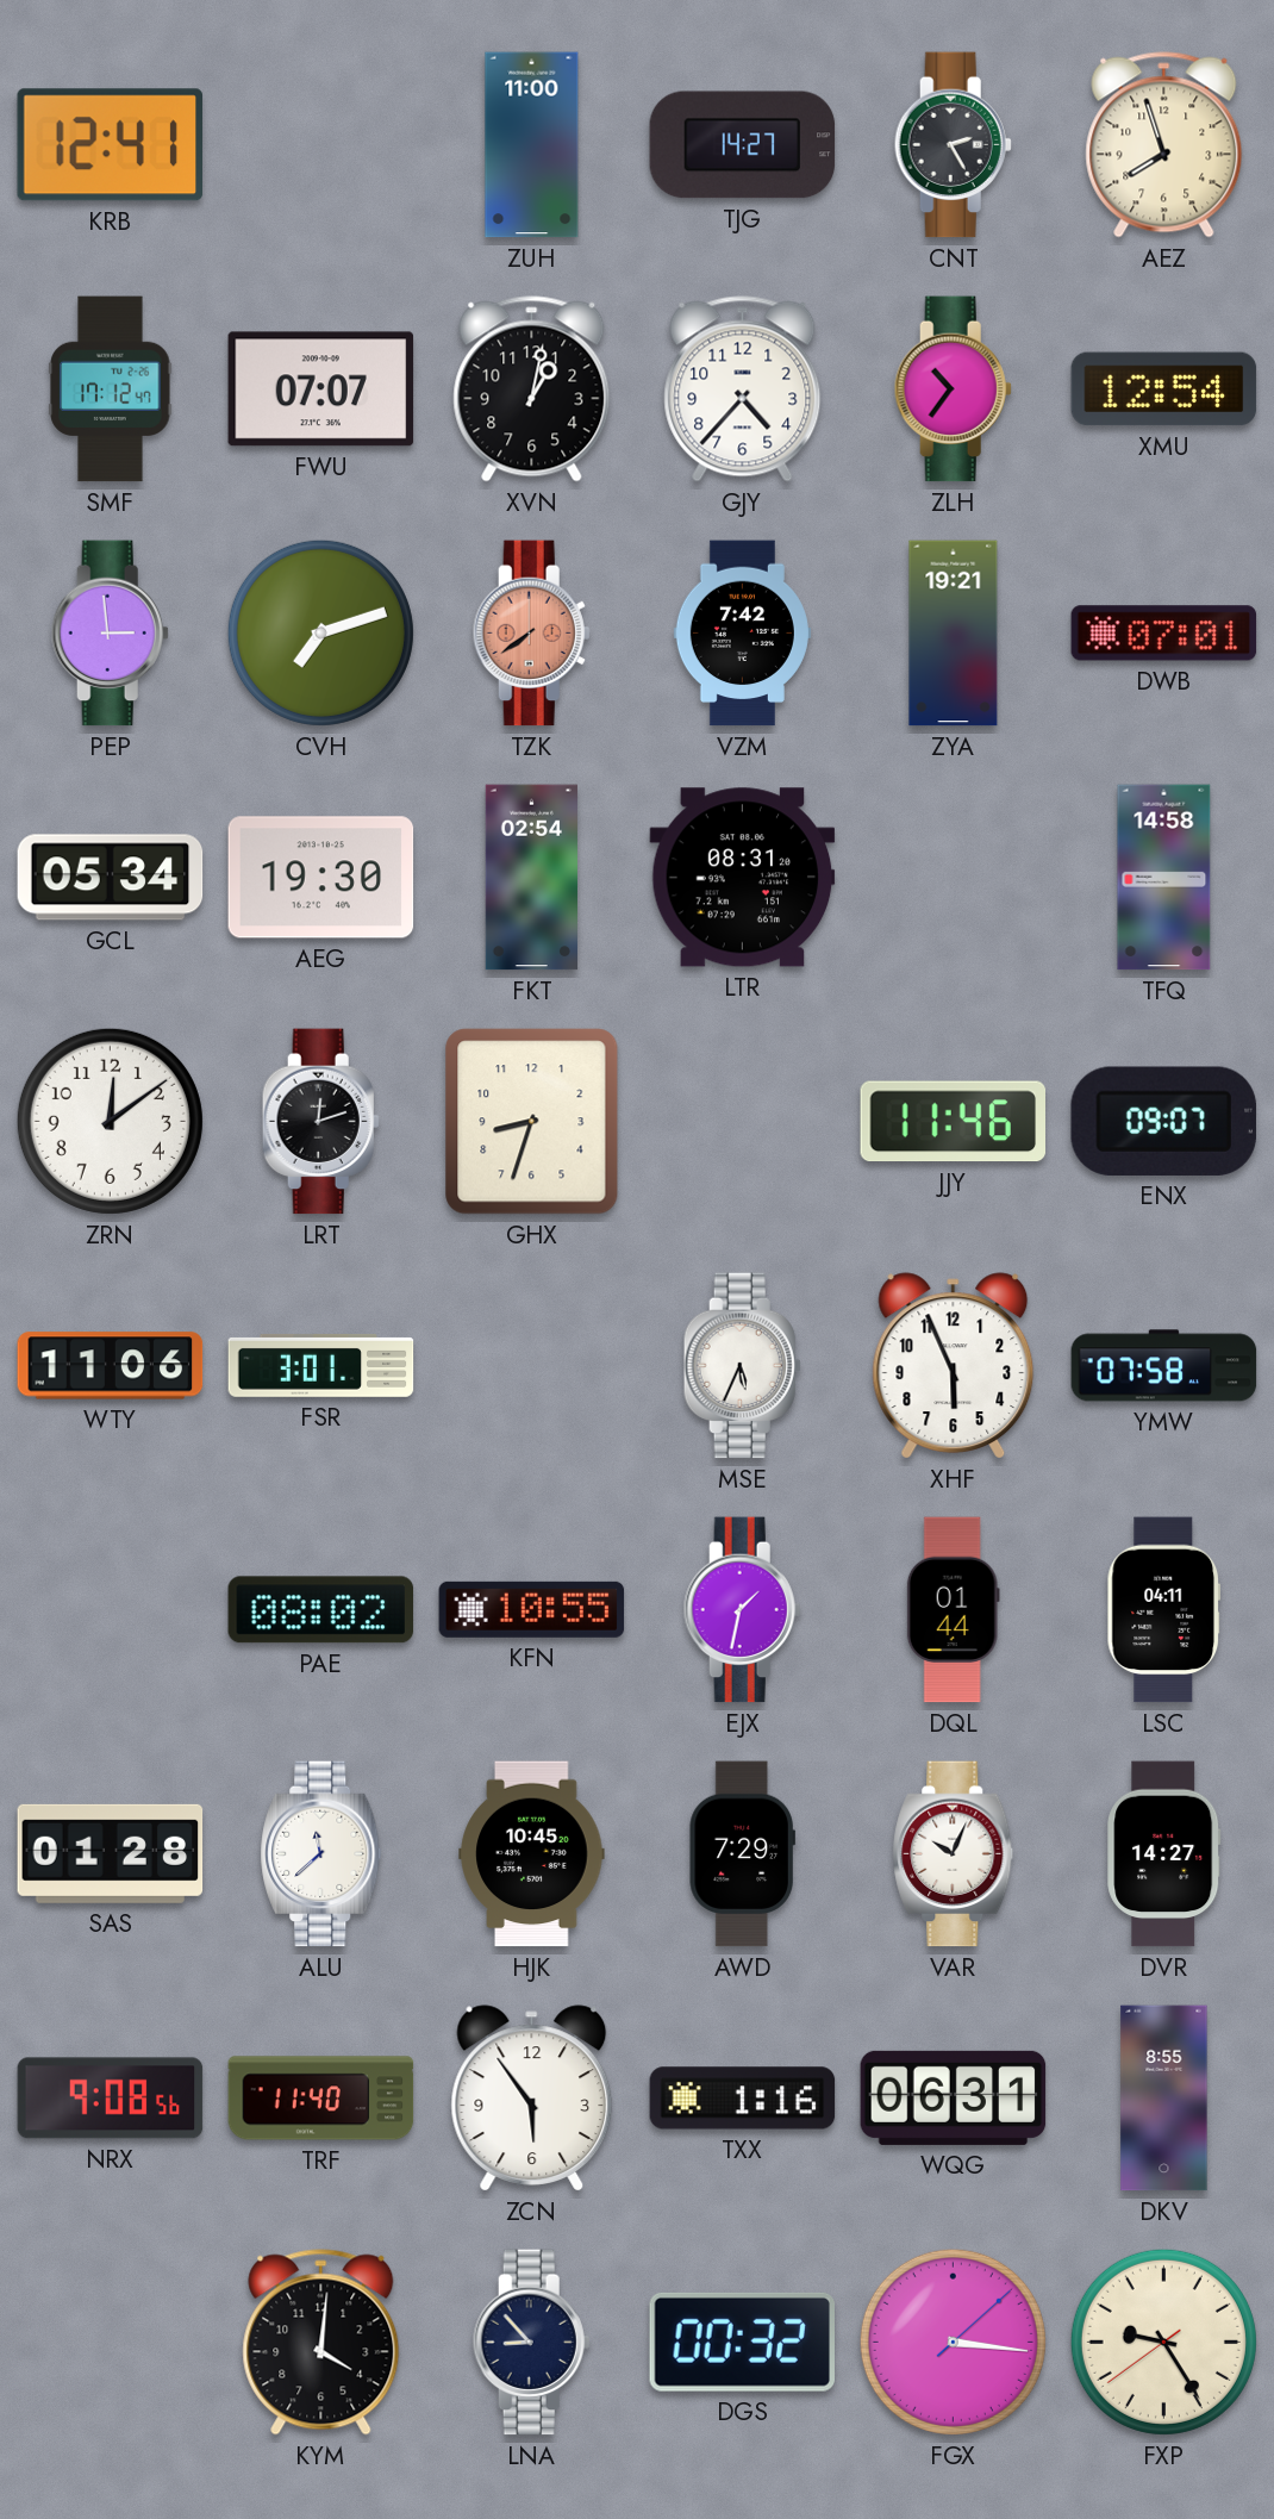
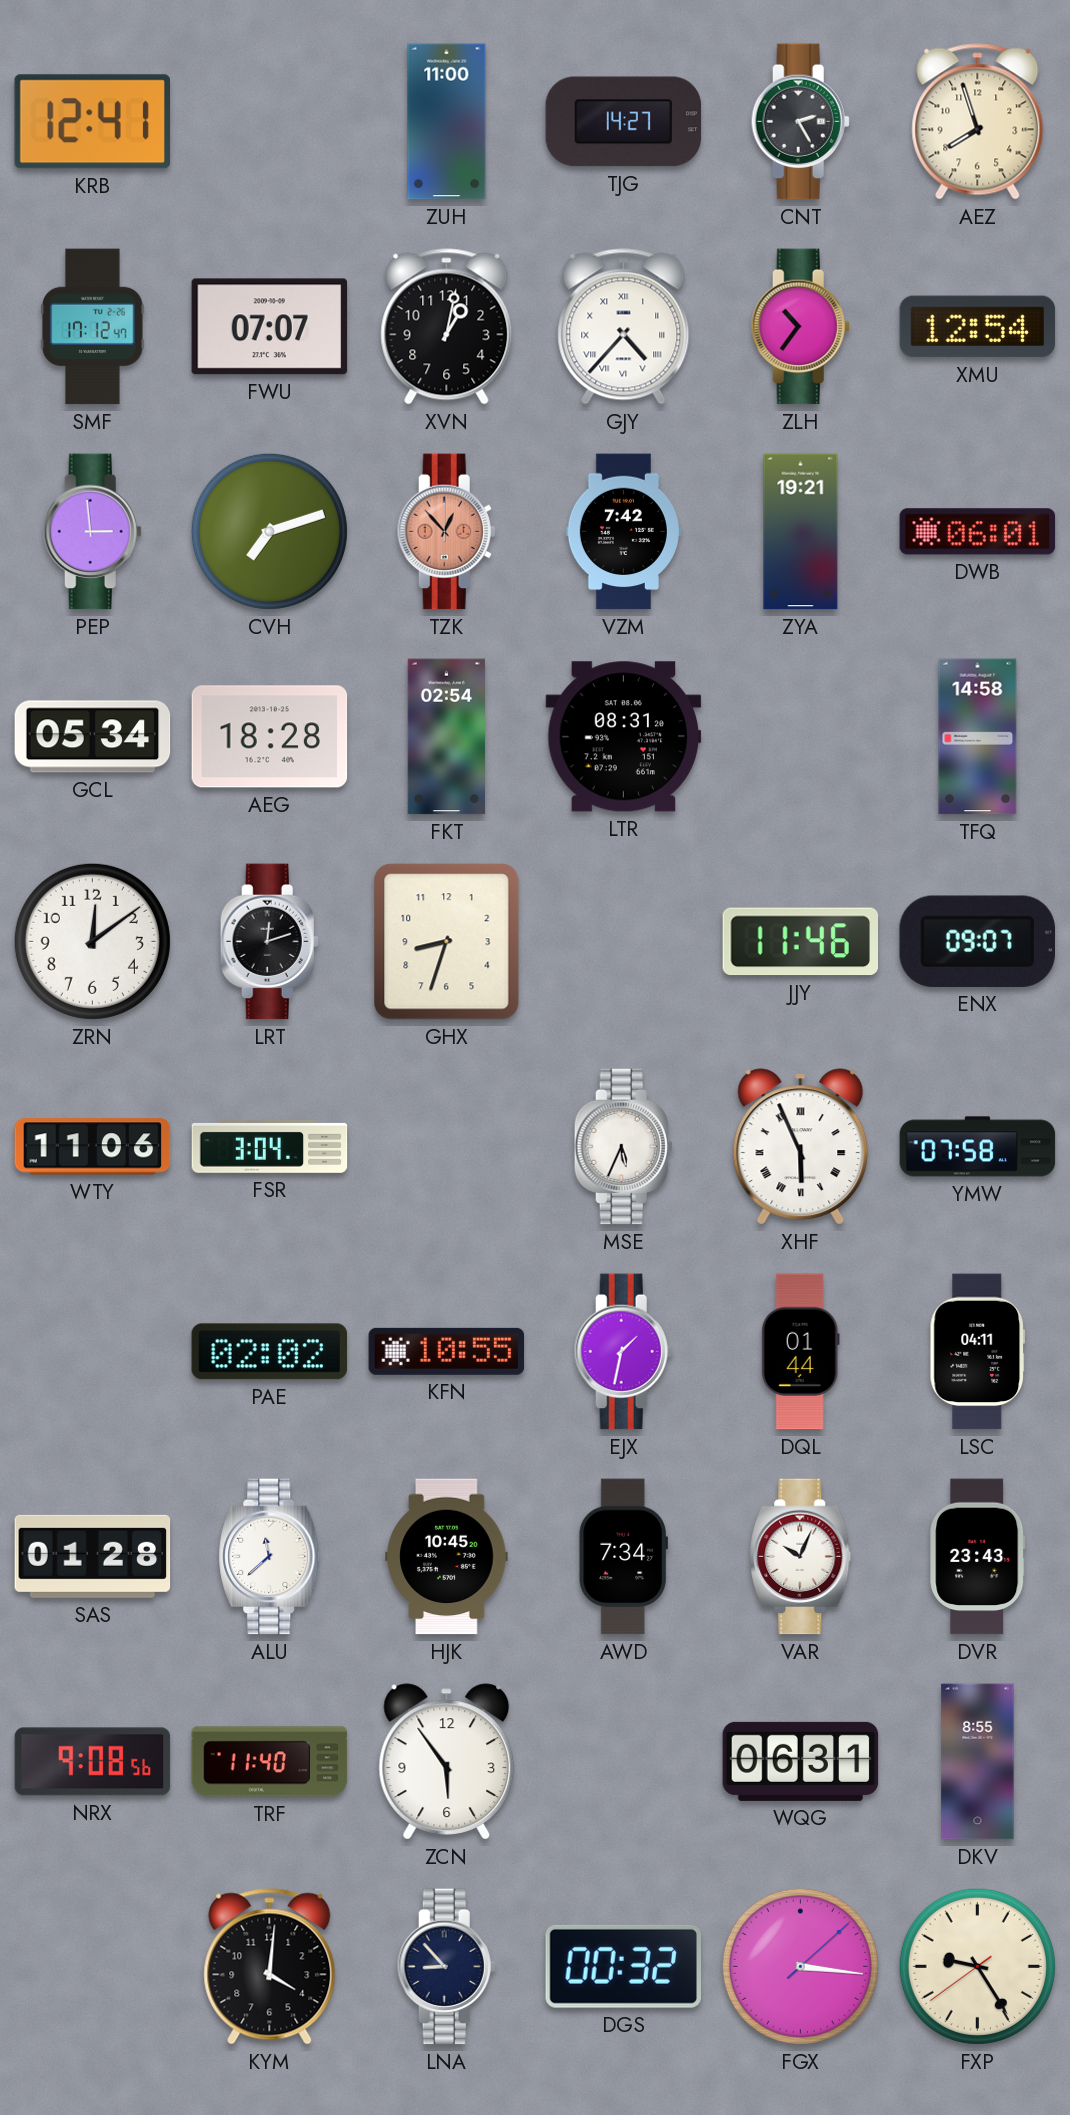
GJY numerals: Arabic -> Roman
TZK: 7:39 -> 12:53
DWB: 07:01 -> 06:01
AEG: 19:30 -> 18:28
FSR: 3:01 -> 3:04
XHF numerals: Arabic -> Roman
PAE: 08:02 -> 02:02
AWD: 7:29 -> 7:34
DVR: 14:27 -> 23:43
TXX: 1:16 -> none
